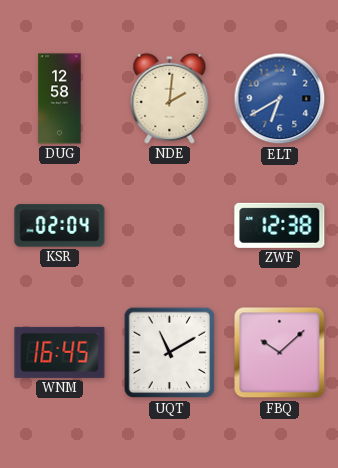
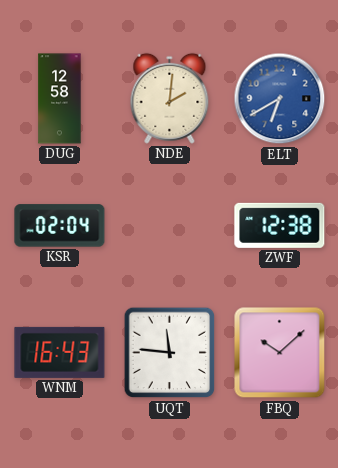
WNM: 16:45 -> 16:43
UQT: 11:10 -> 11:46
